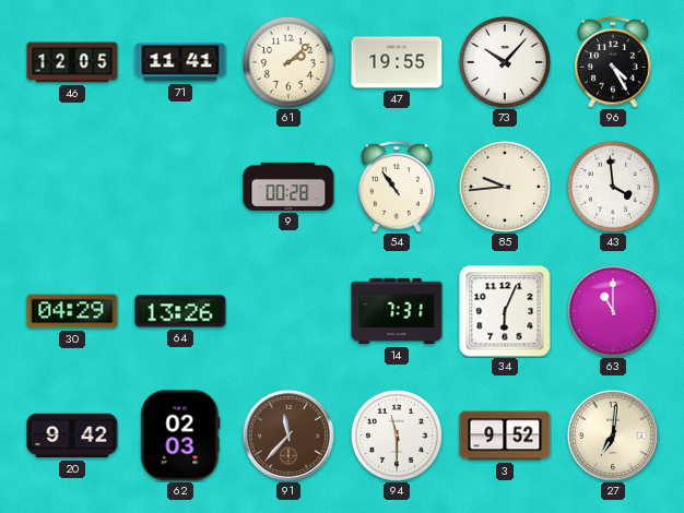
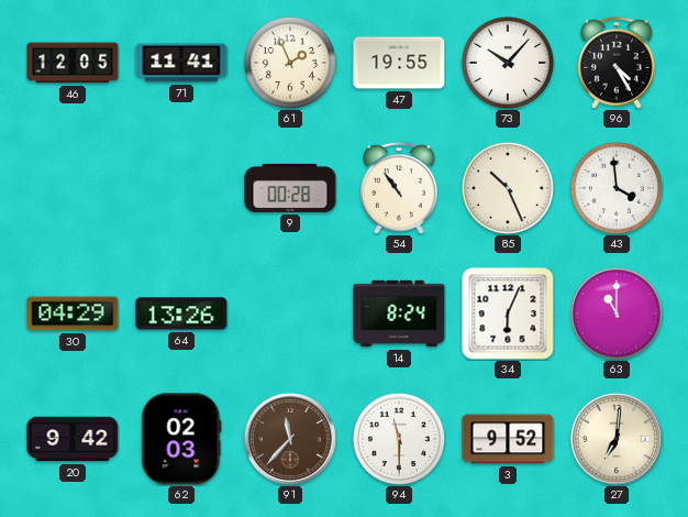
61: 2:08 -> 1:56
85: 9:44 -> 10:26
14: 7:31 -> 8:24
